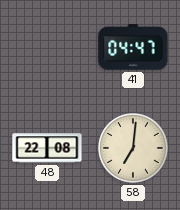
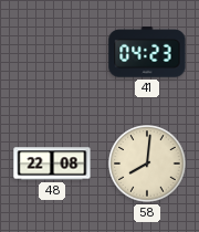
41: 04:47 -> 04:23
58: 7:01 -> 8:01
